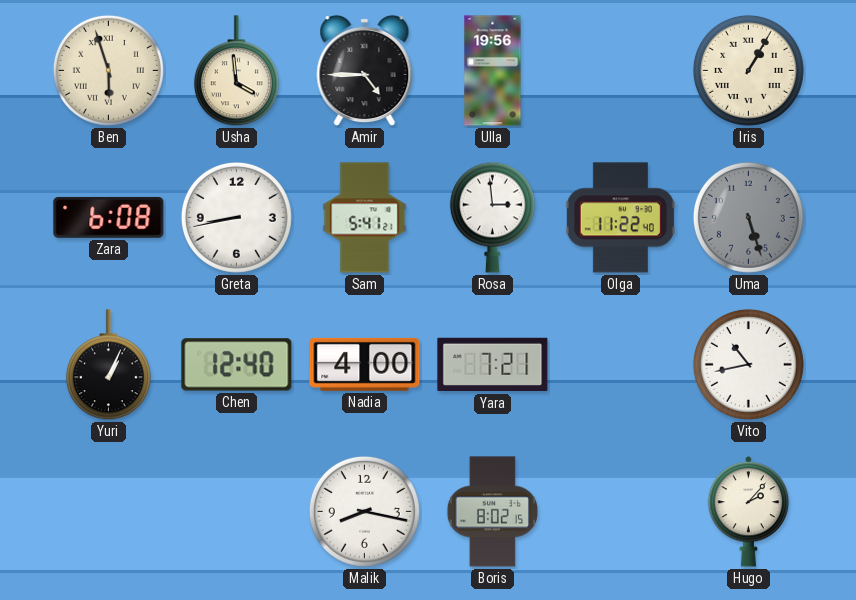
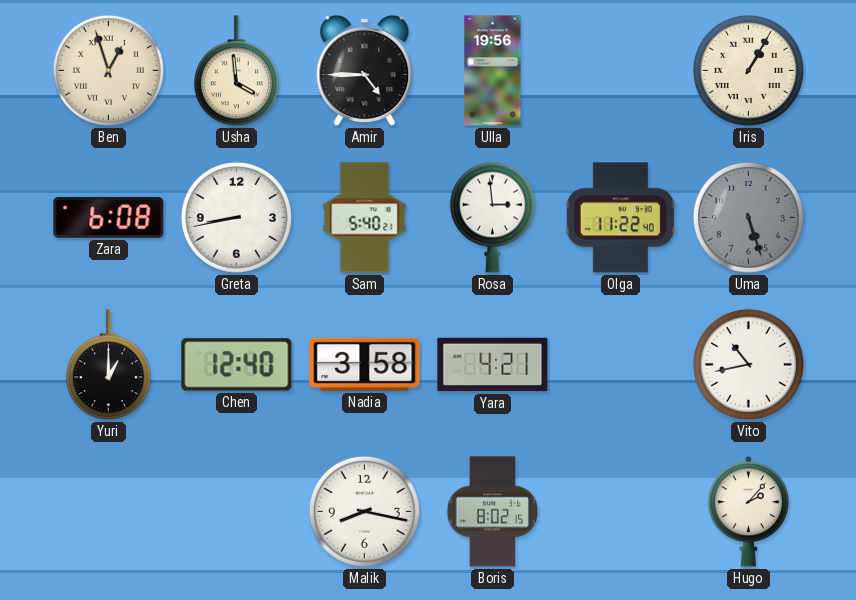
Ben: 5:57 -> 12:57
Sam: 5:41 -> 5:40
Yuri: 1:04 -> 1:00
Nadia: 4:00 -> 3:58
Yara: 7:21 -> 4:21
